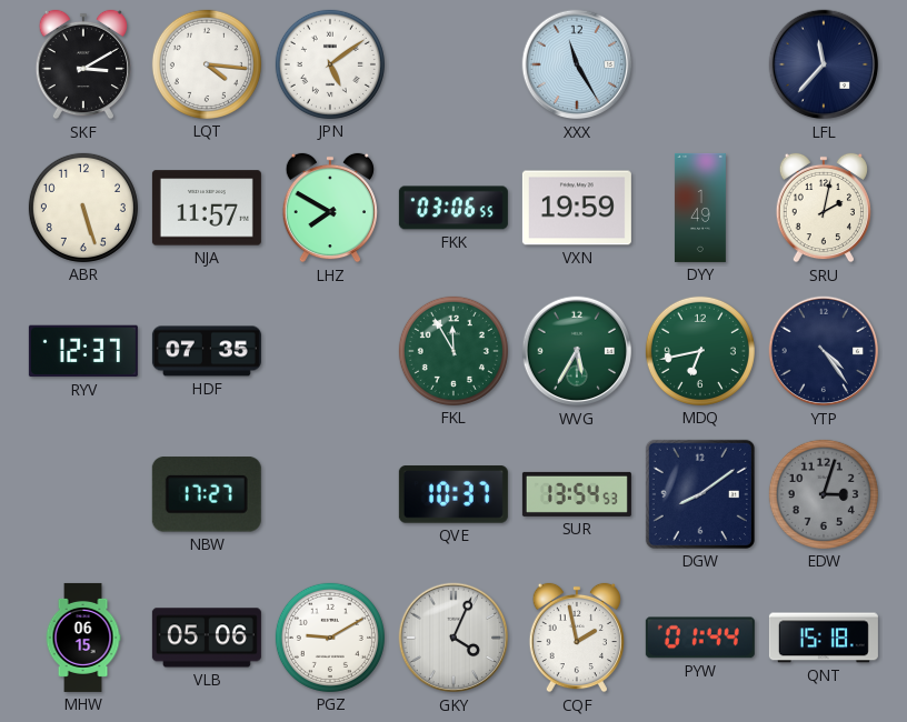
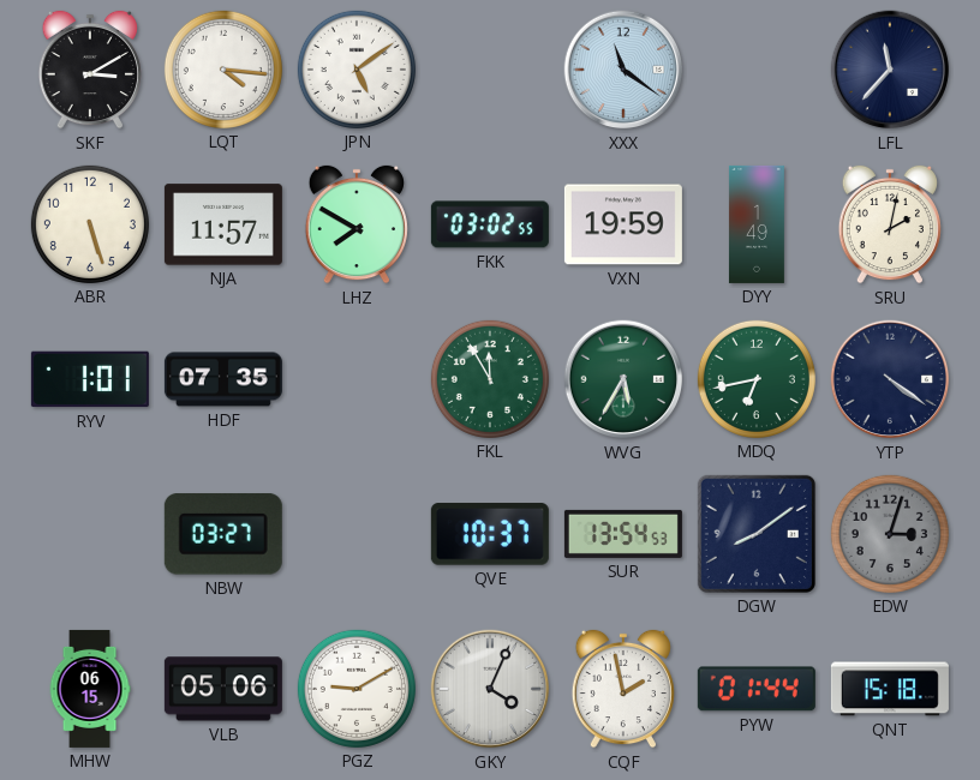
XXX: 11:25 -> 11:21
FKK: 03:06 -> 03:02
RYV: 12:37 -> 1:01
YTP: 4:24 -> 4:21
NBW: 17:27 -> 03:27
